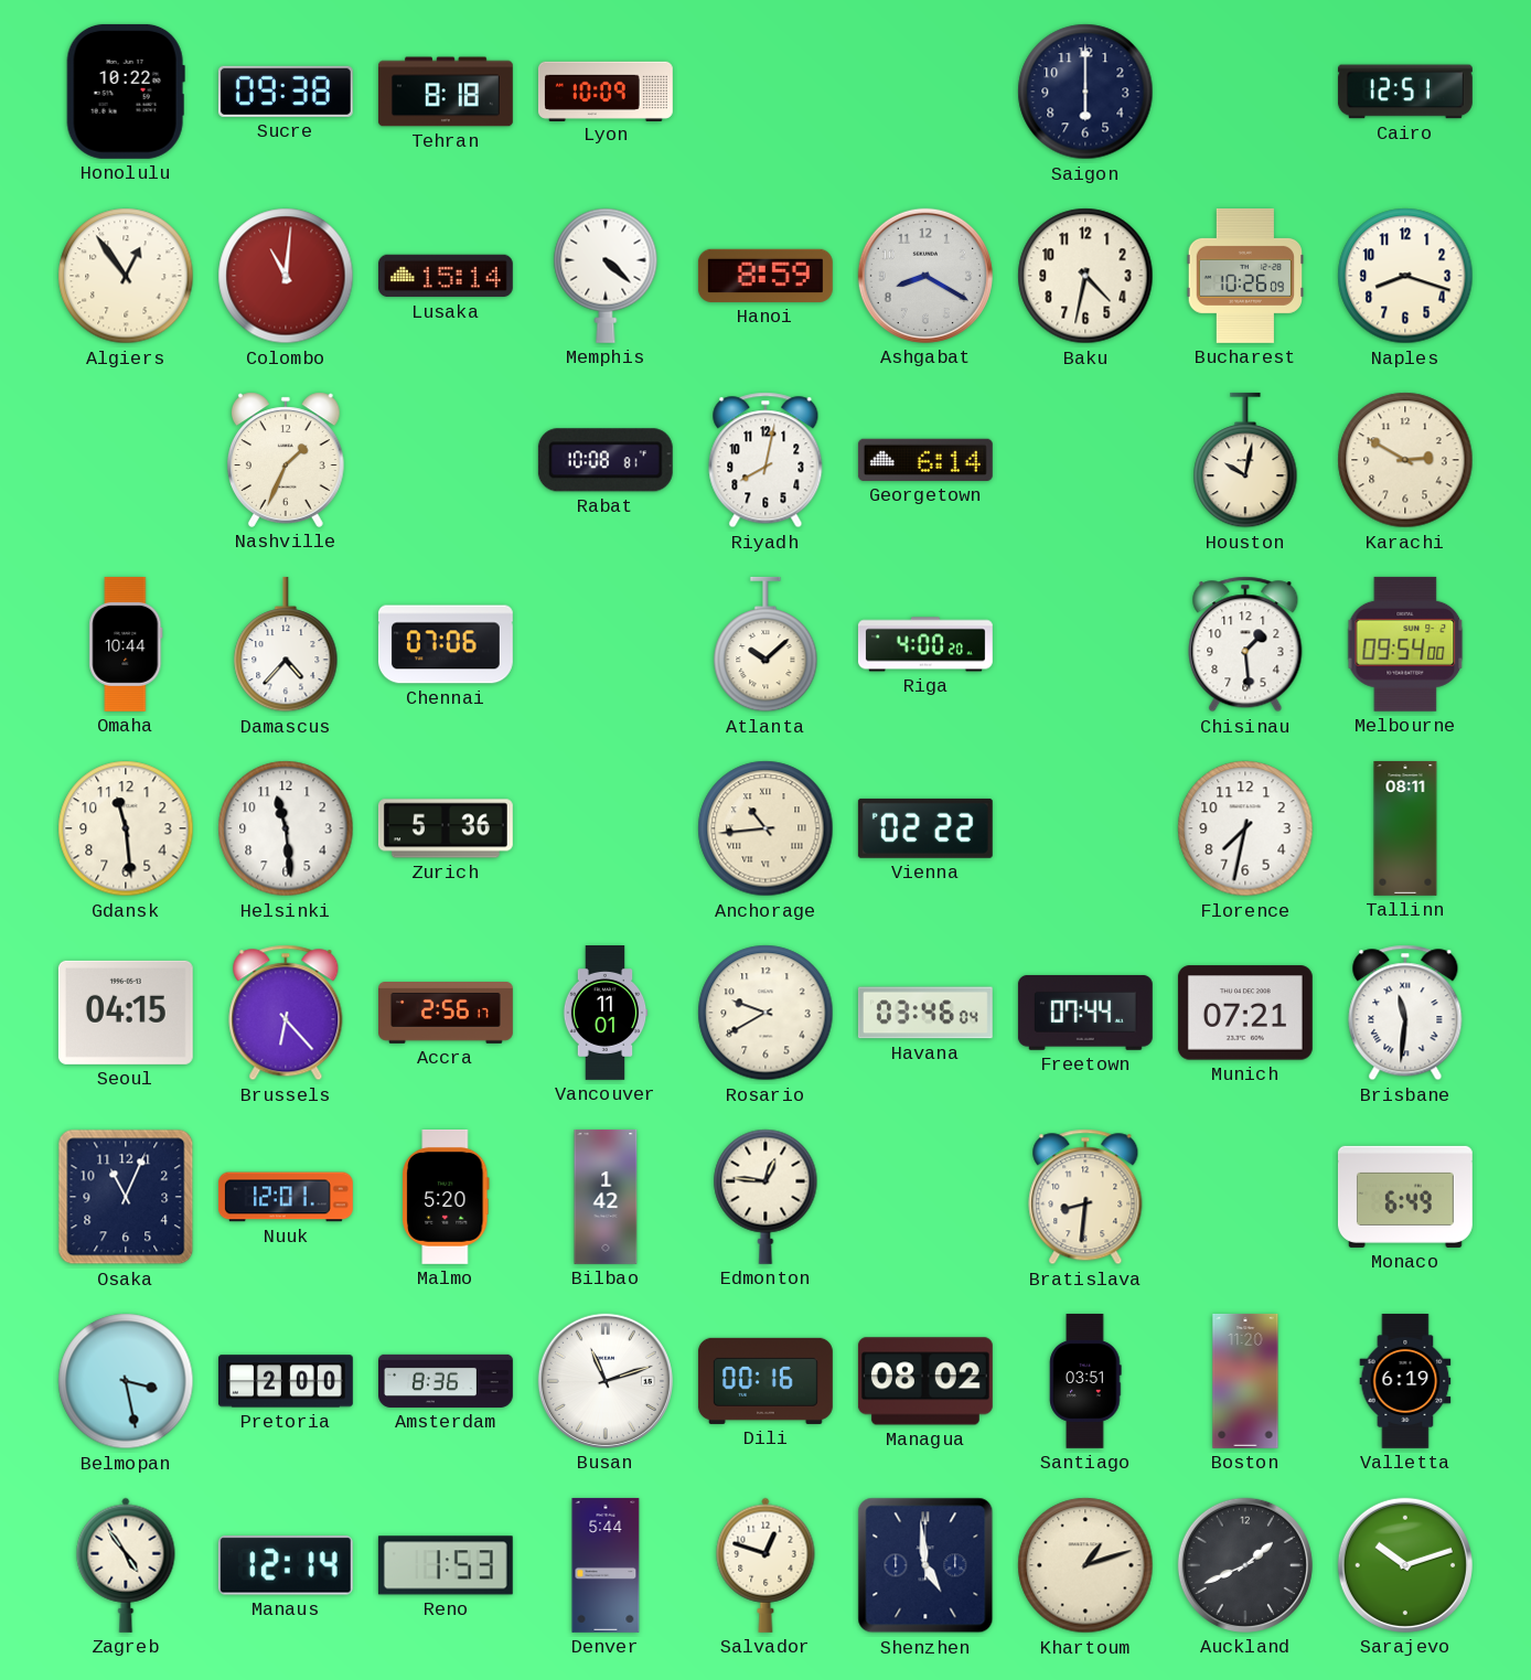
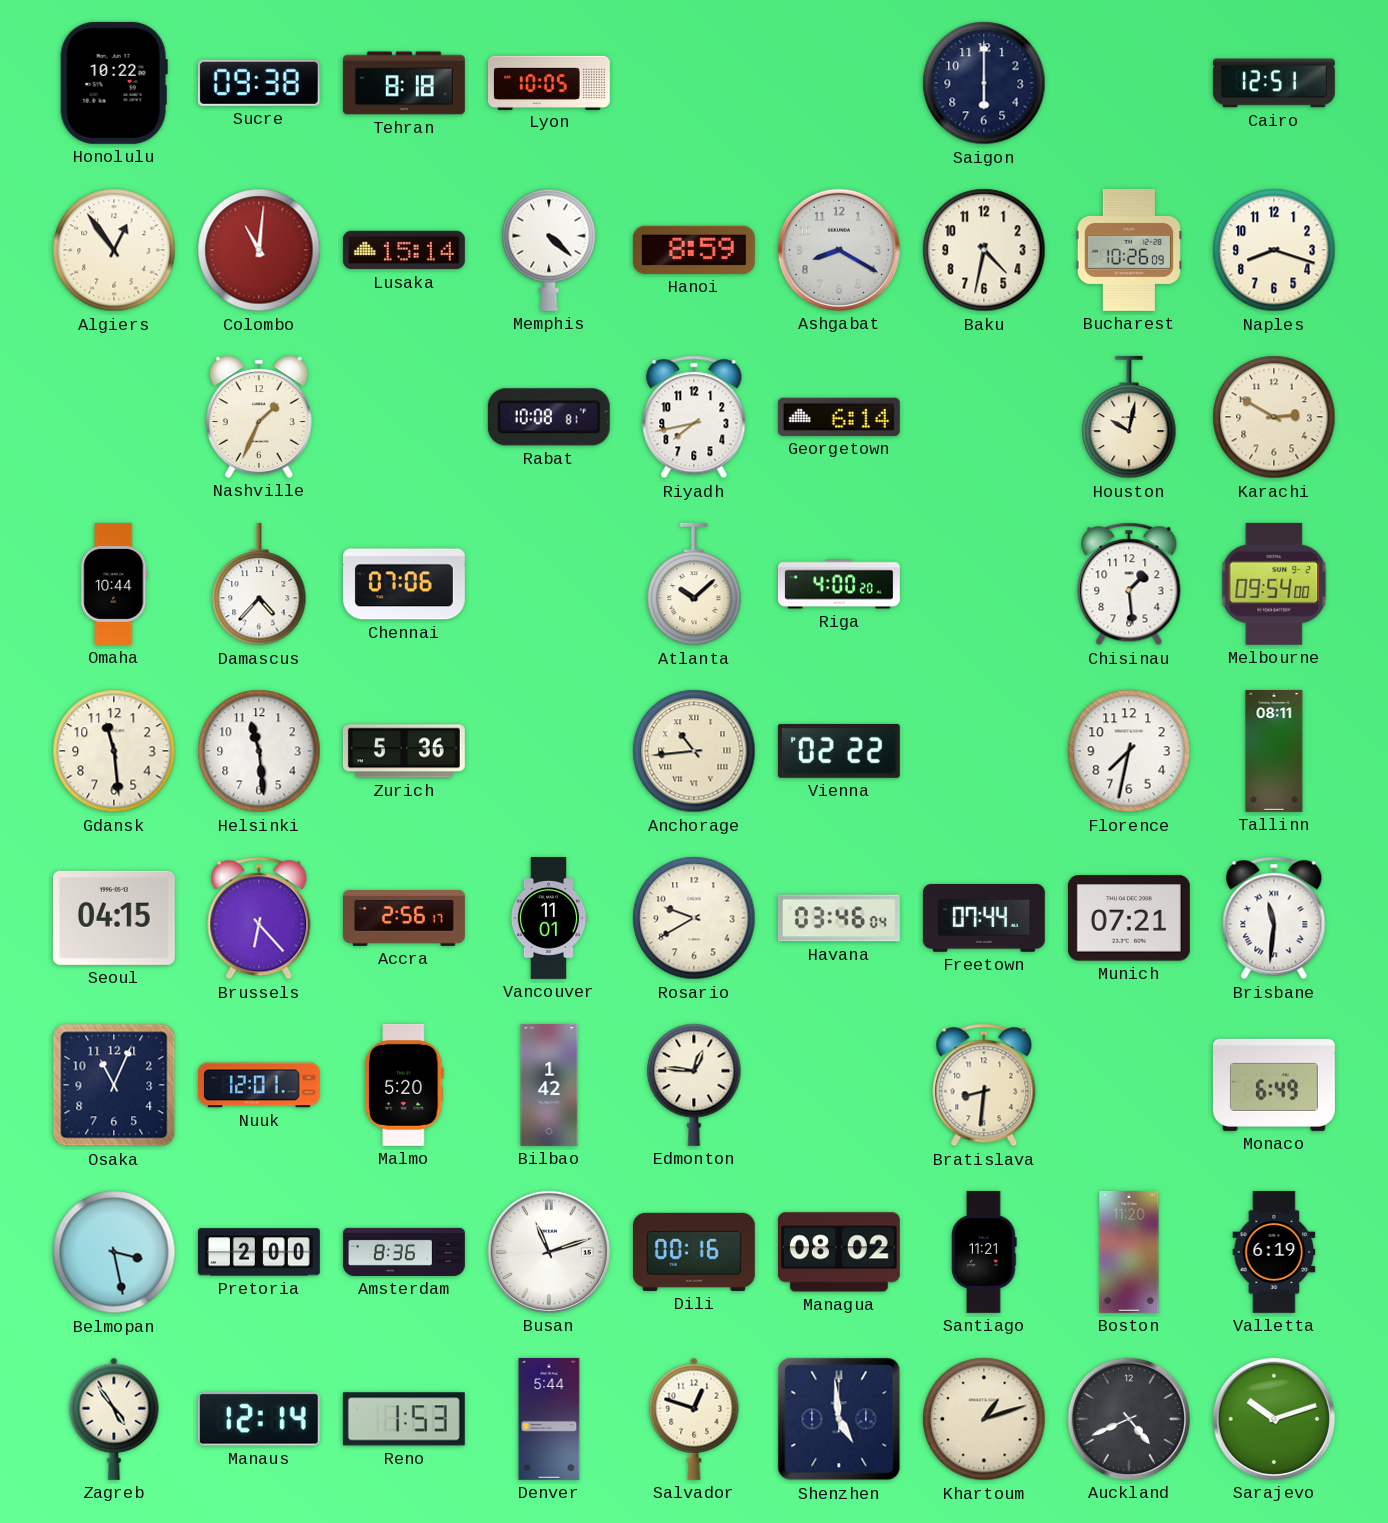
Lyon: 10:09 -> 10:05
Riyadh: 8:02 -> 7:43
Santiago: 03:51 -> 11:21
Auckland: 1:41 -> 4:41
